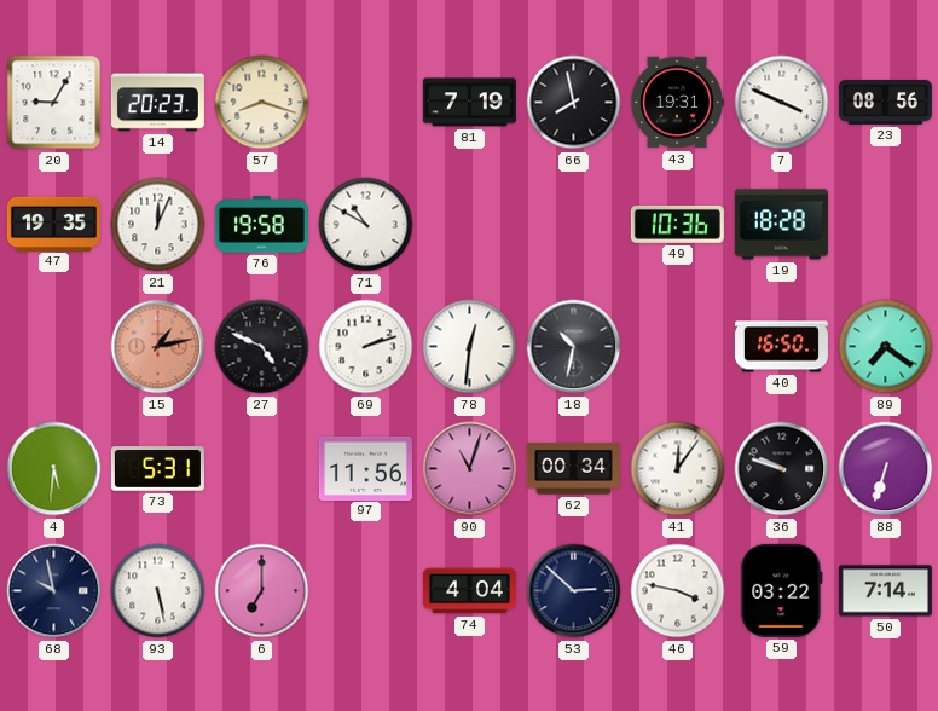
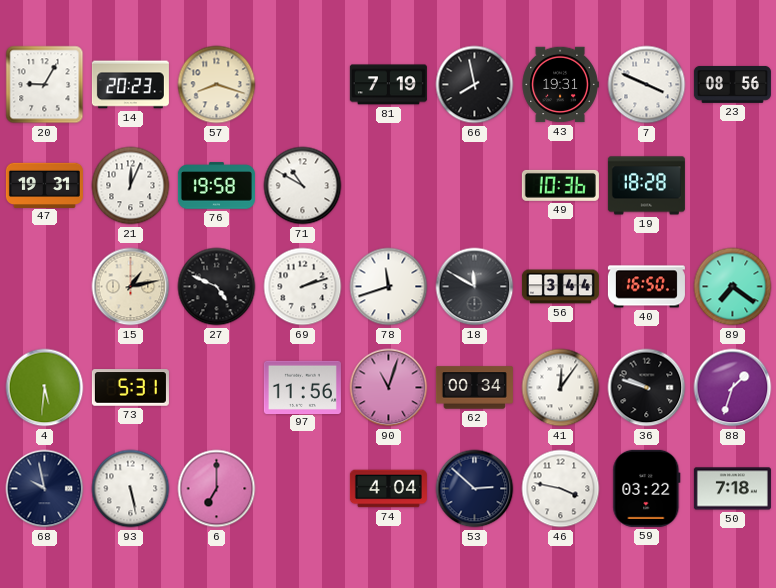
47: 19:35 -> 19:31
15 dial: salmon -> cream
78: 12:31 -> 11:42
18: 10:32 -> 11:50
56: none -> 3:44
88: 6:33 -> 1:33
50: 7:14 -> 7:18
